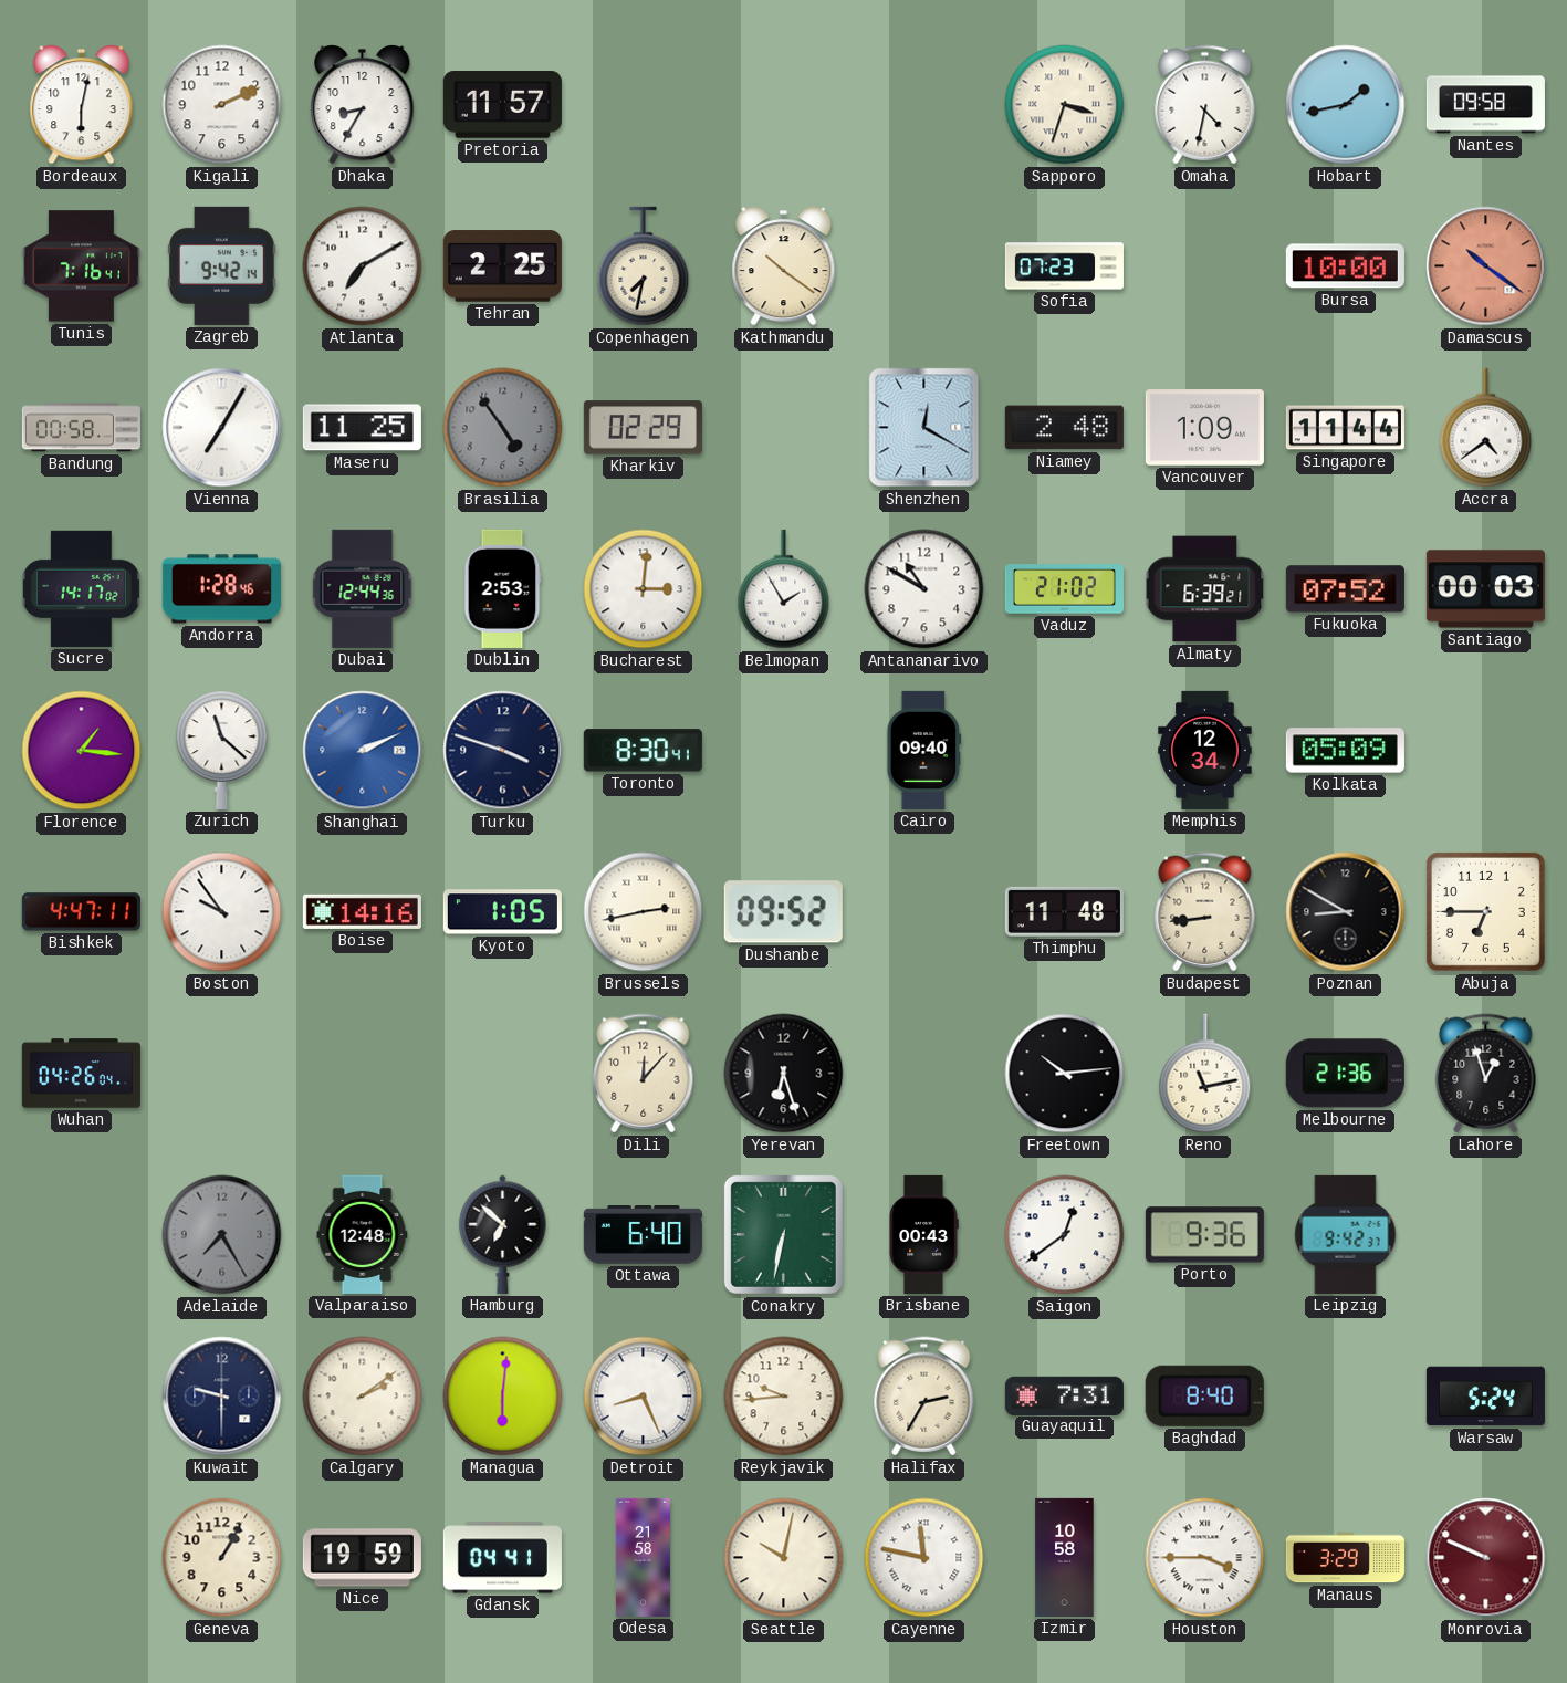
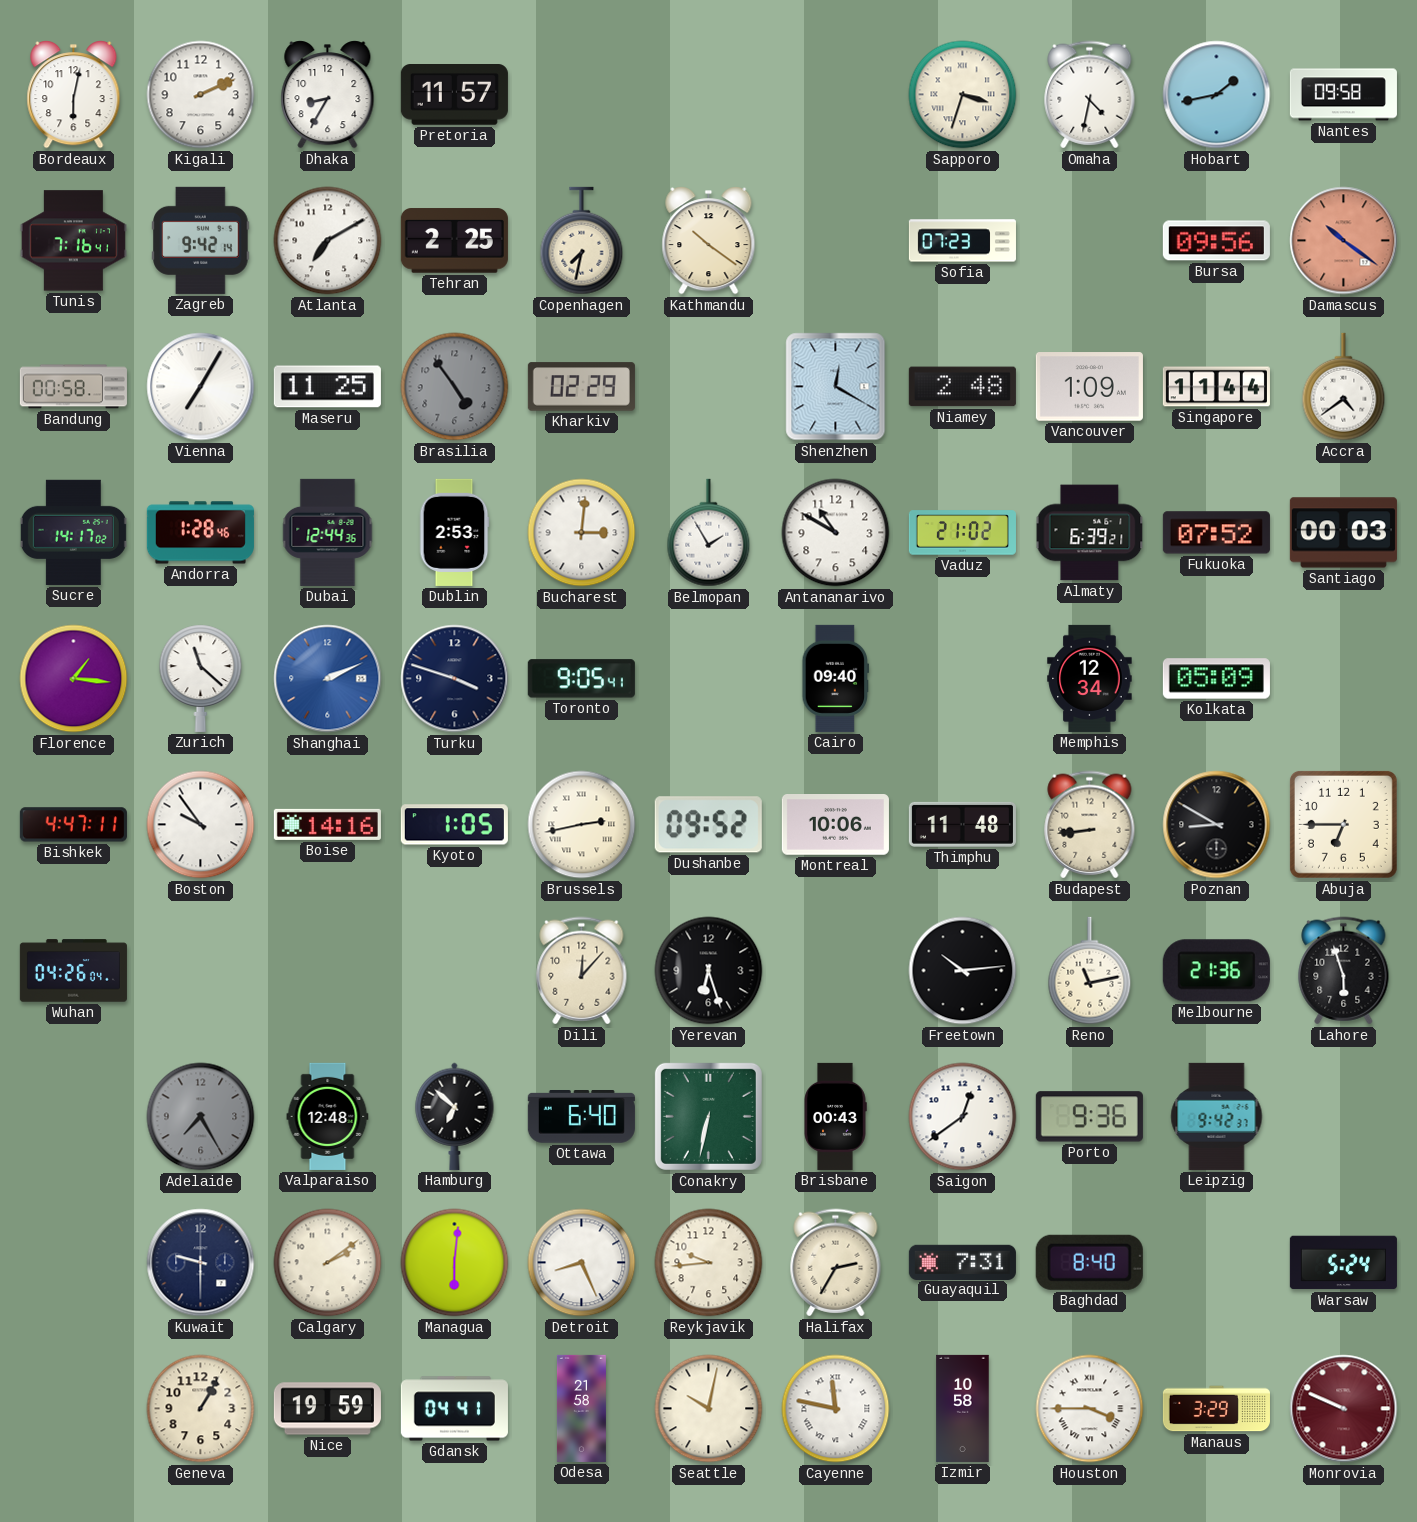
Bursa: 10:00 -> 09:56
Toronto: 8:30 -> 9:05
Montreal: none -> 10:06
Lahore: 12:57 -> 5:57
